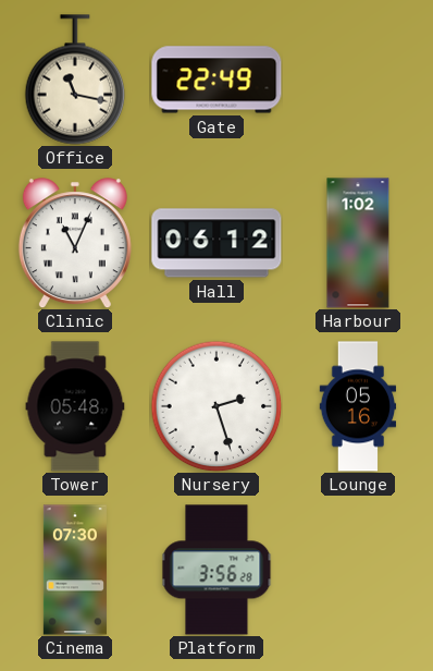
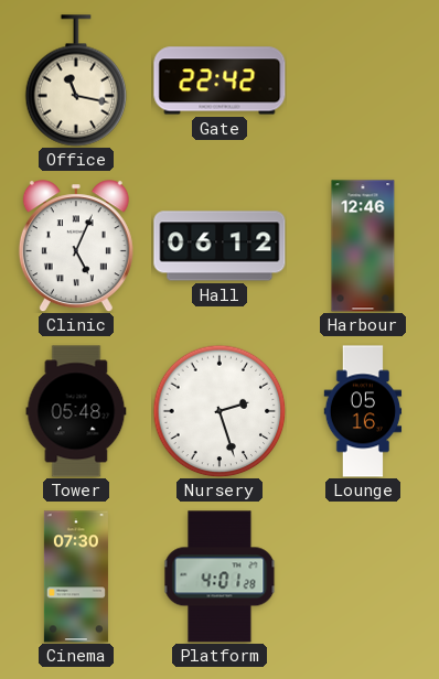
Gate: 22:49 -> 22:42
Clinic: 11:04 -> 5:04
Harbour: 1:02 -> 12:46
Platform: 3:56 -> 4:01
